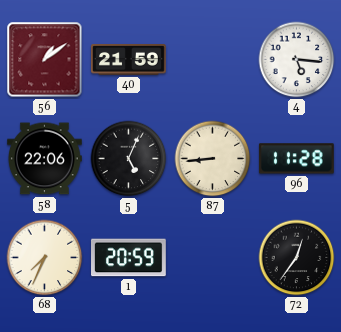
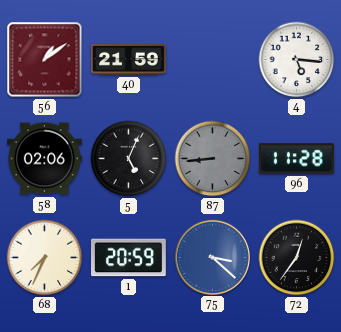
58: 22:06 -> 02:06
87 dial: cream -> grey
75: none -> 3:22
